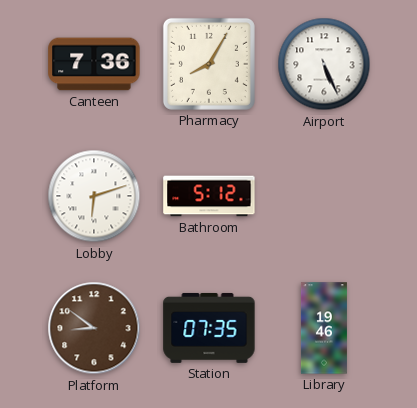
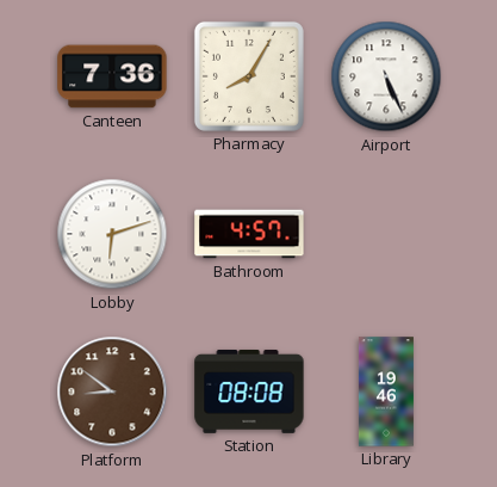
Bathroom: 5:12 -> 4:57
Station: 07:35 -> 08:08
